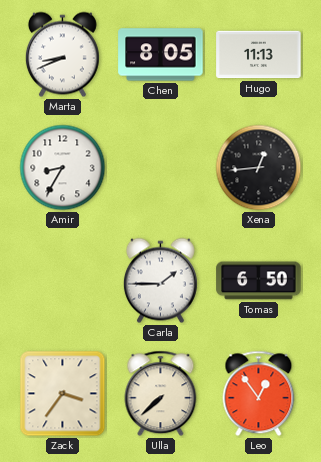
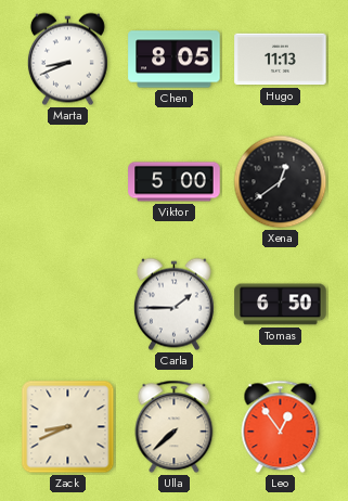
Amir: 8:35 -> none
Viktor: none -> 5:00
Xena: 12:44 -> 12:39
Zack: 3:36 -> 8:41
